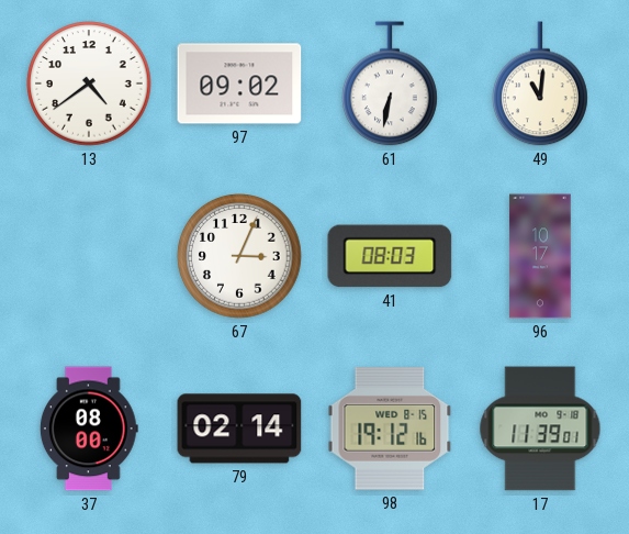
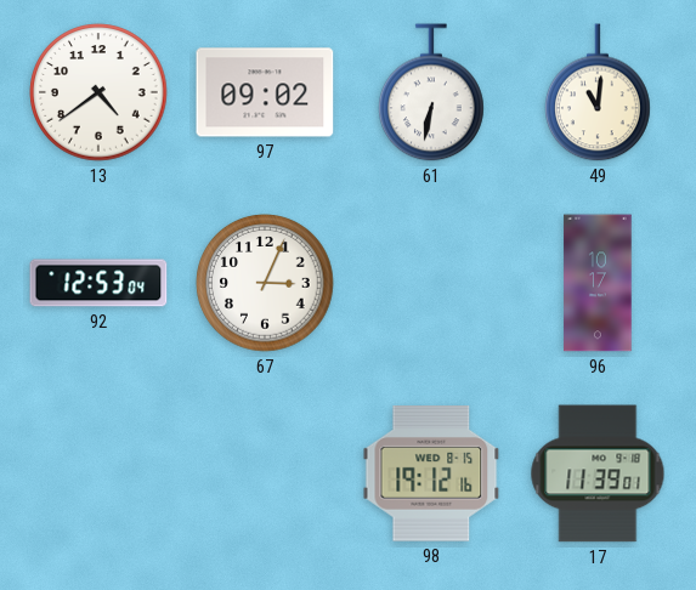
92: none -> 12:53
41: 08:03 -> none
37: 08:00 -> none
79: 02:14 -> none
